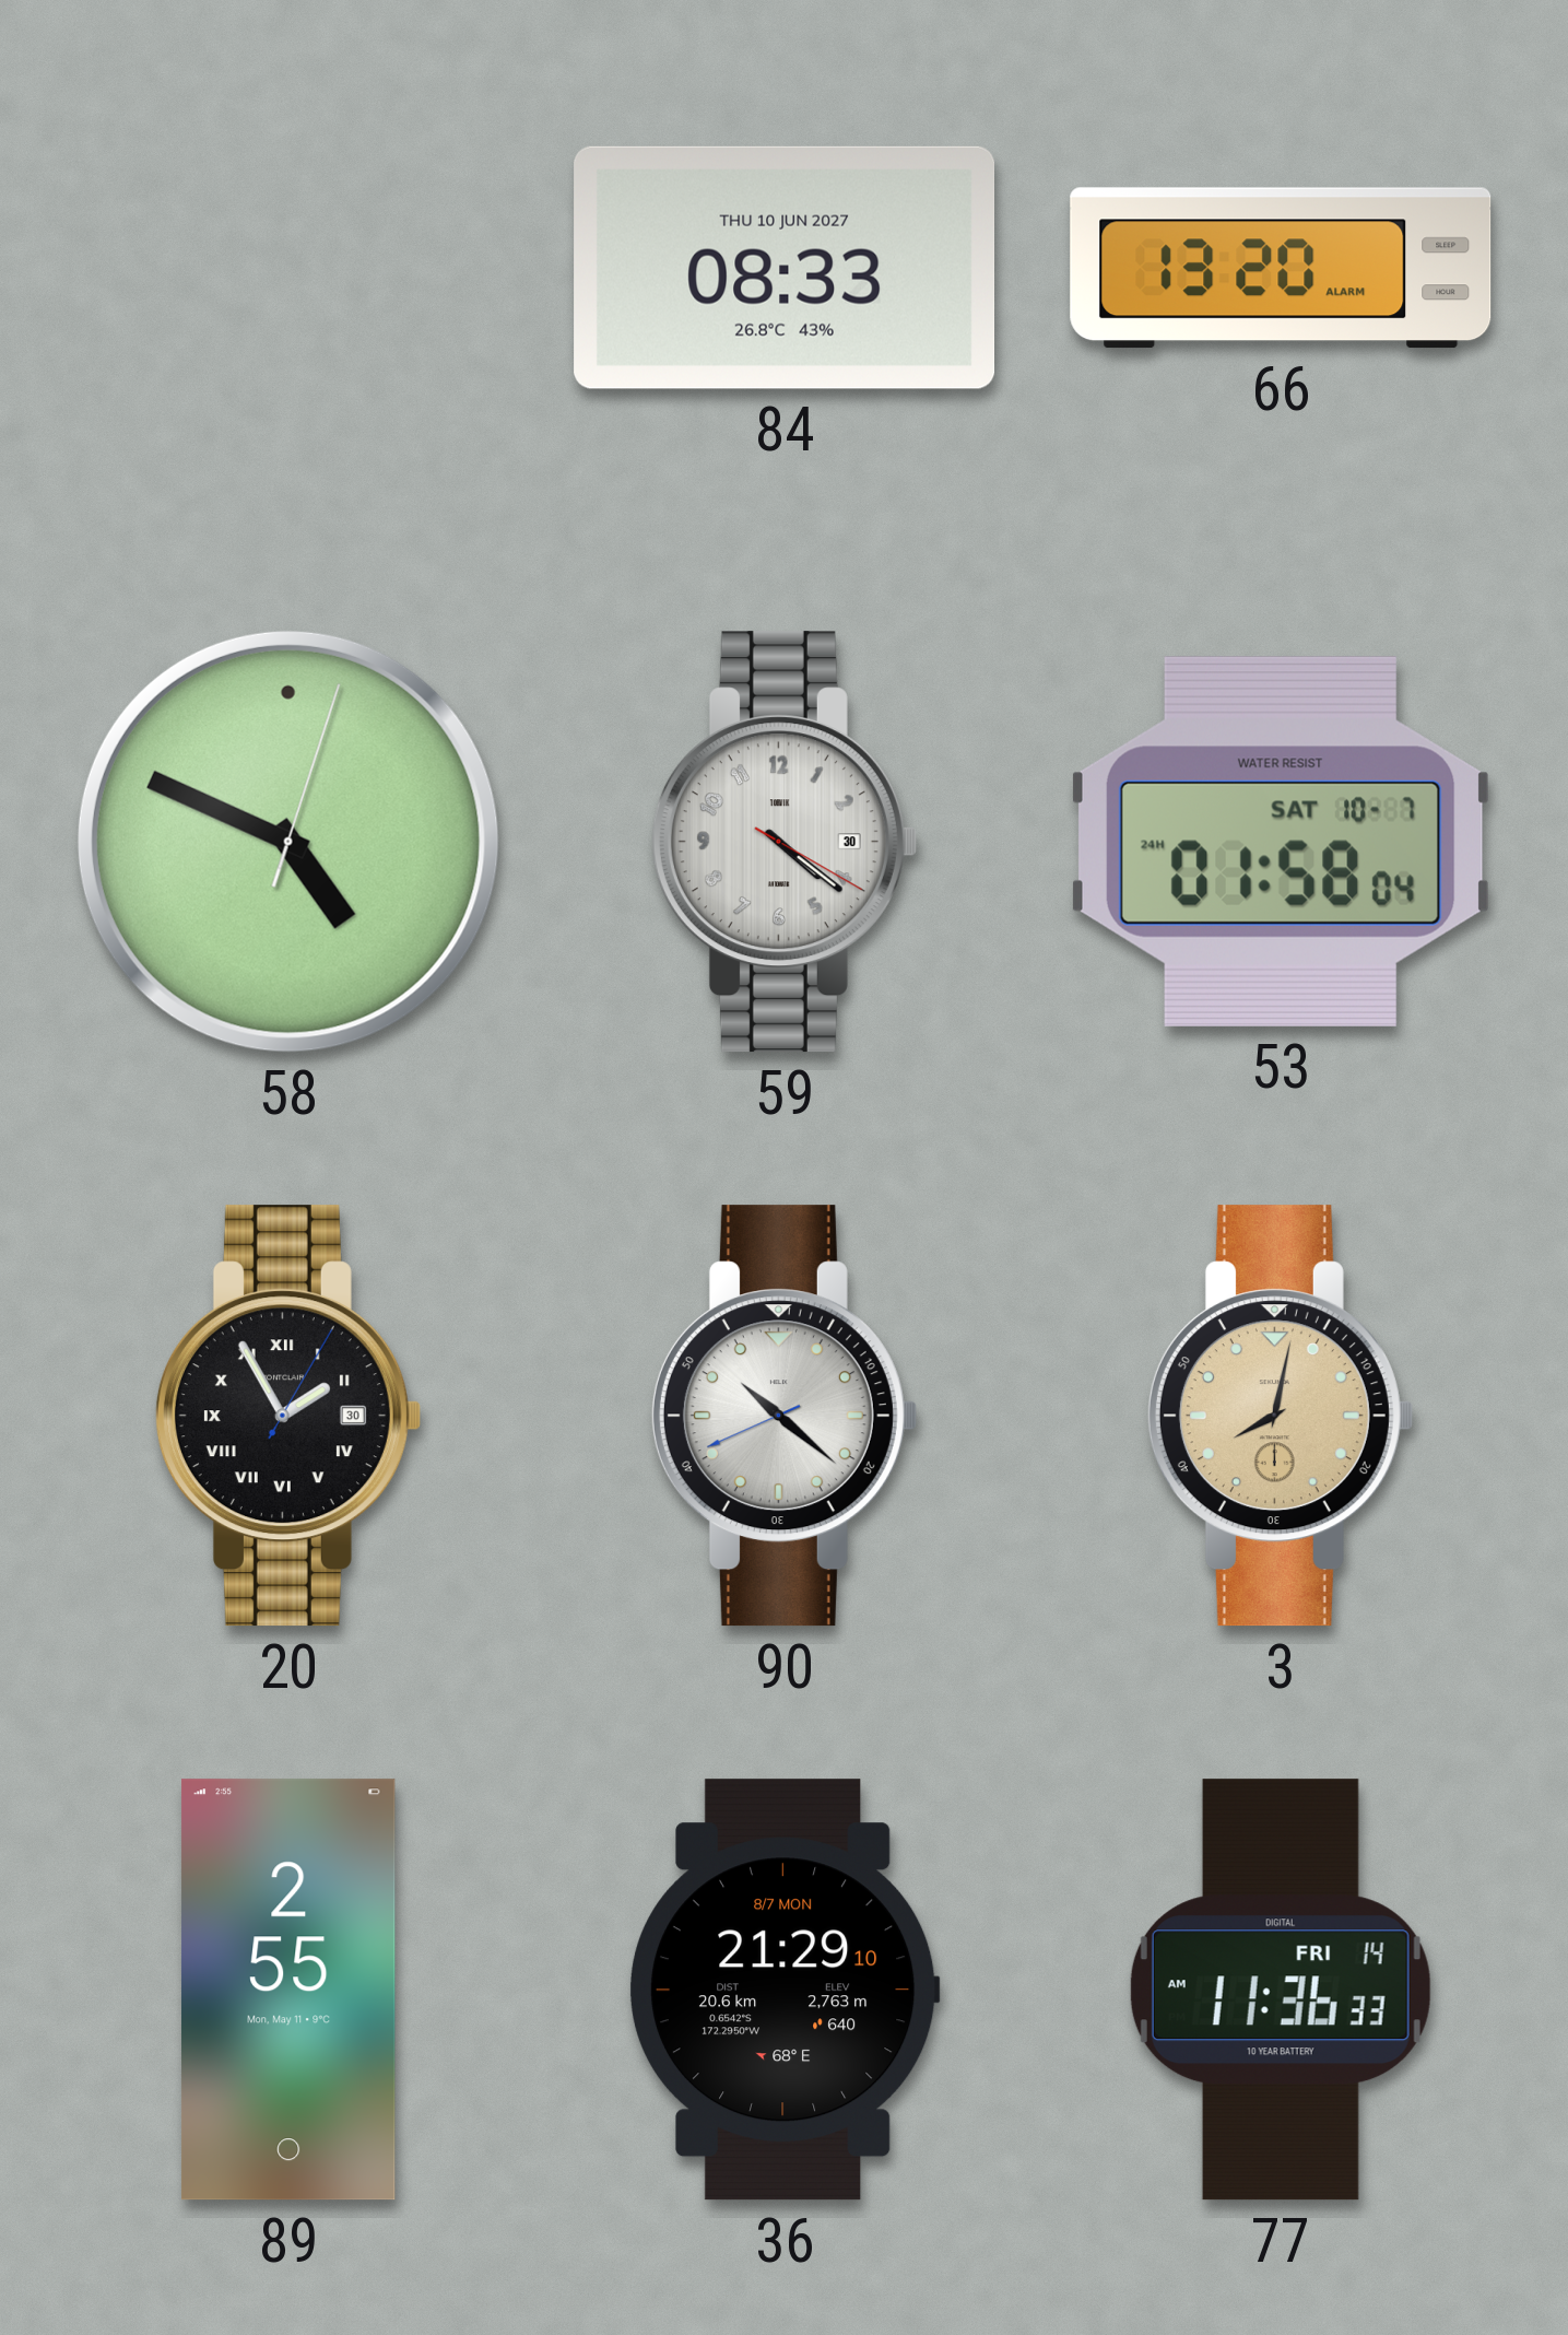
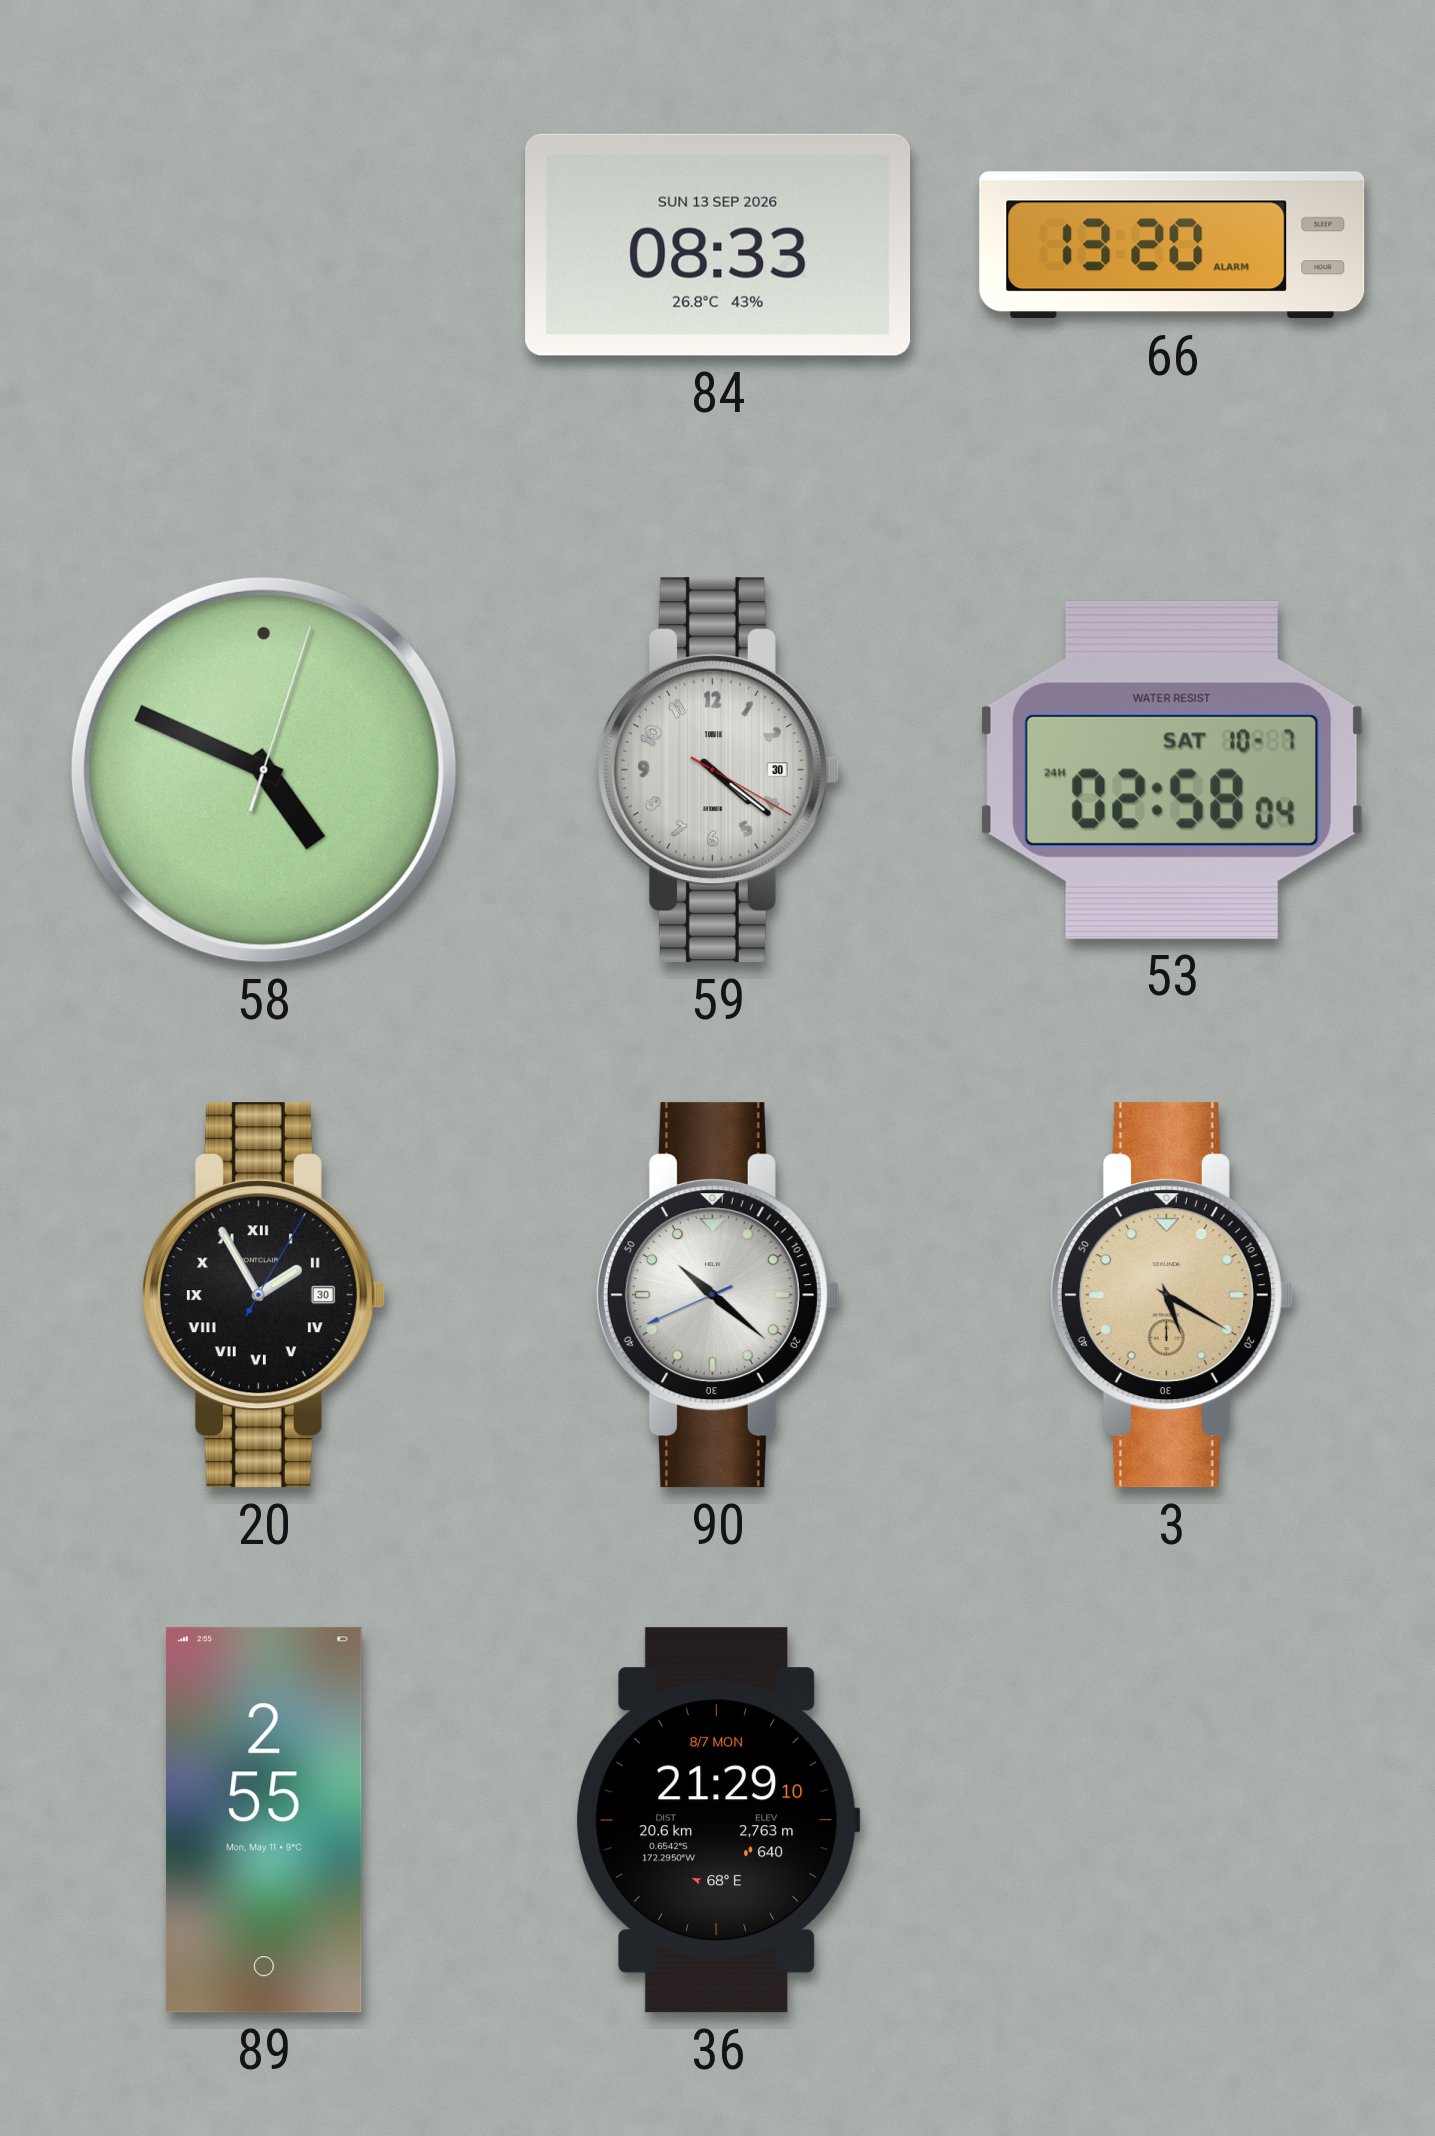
84 date: THU 10 JUN 2027 -> SUN 13 SEP 2026
53: 01:58 -> 02:58
3: 8:02 -> 5:20
77: 11:36 -> none
